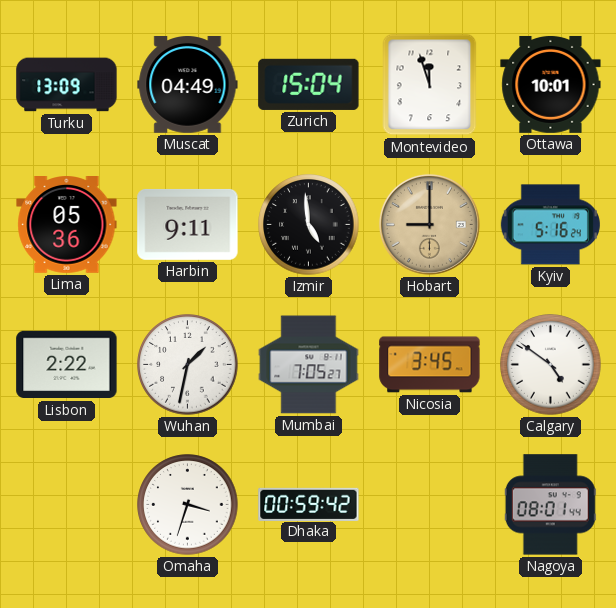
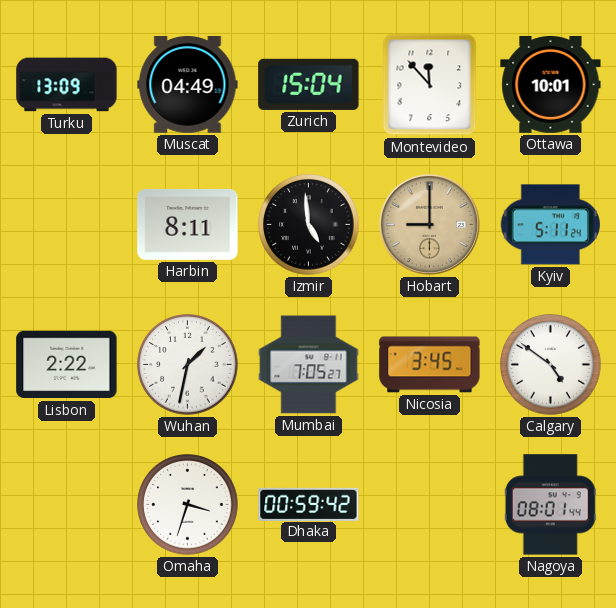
Montevideo: 11:57 -> 11:53
Lima: 05:36 -> none
Harbin: 9:11 -> 8:11
Kyiv: 5:16 -> 5:11
